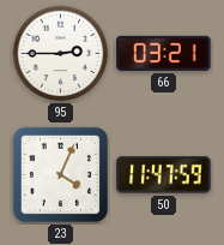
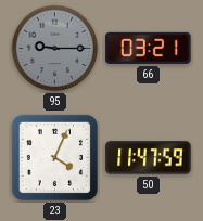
95: 2:45 -> 9:15
95 dial: white -> grey
